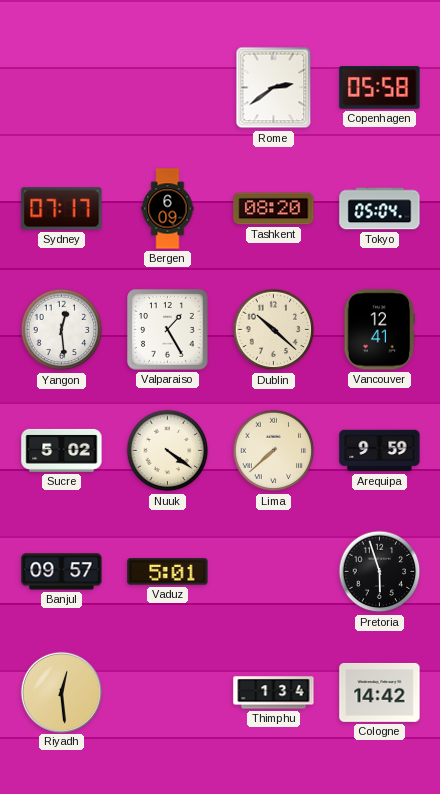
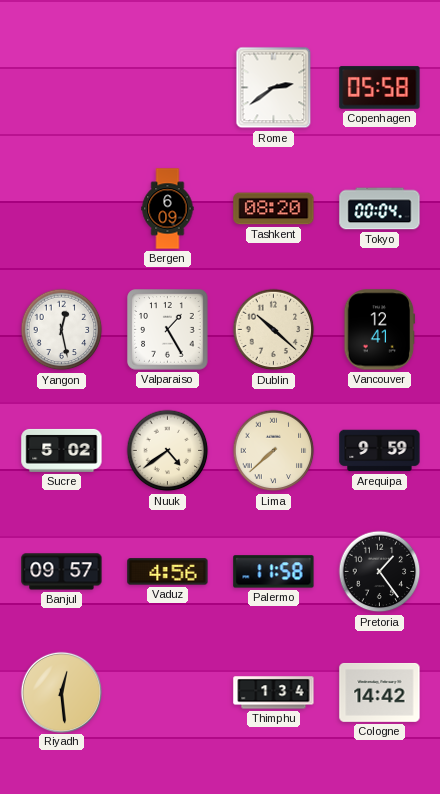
Sydney: 07:17 -> none
Tokyo: 05:04 -> 00:04
Yangon: 12:29 -> 12:28
Nuuk: 4:21 -> 4:39
Vaduz: 5:01 -> 4:56
Palermo: none -> 11:58
Pretoria: 5:57 -> 1:24
